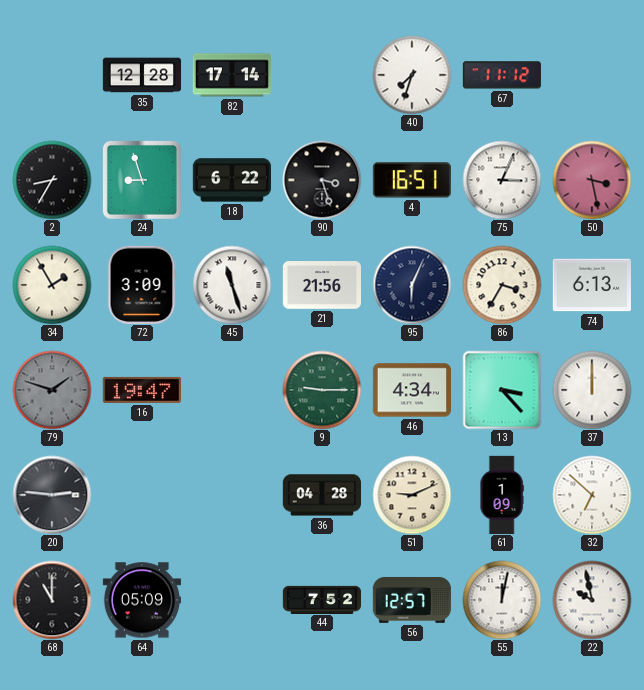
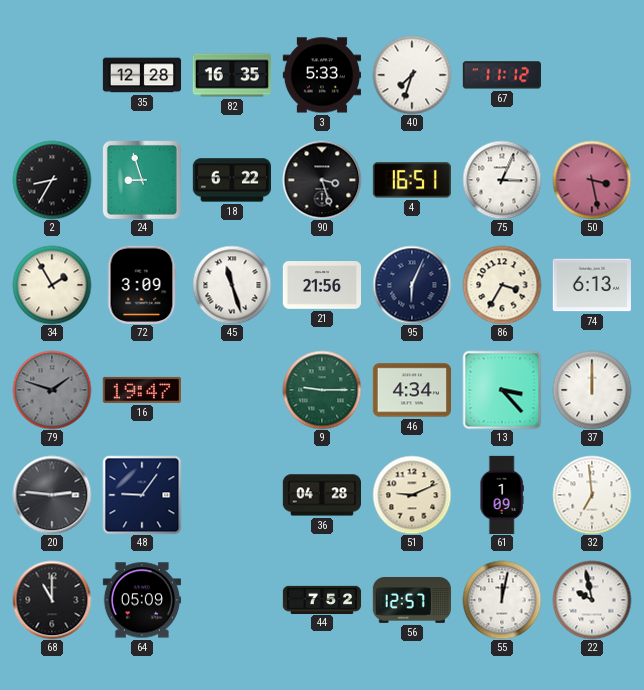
82: 17:14 -> 16:35
3: none -> 5:33
48: none -> 9:06
32: 6:52 -> 6:59
